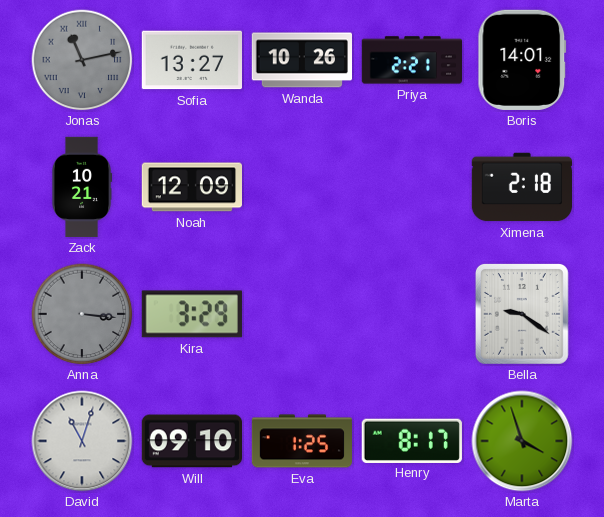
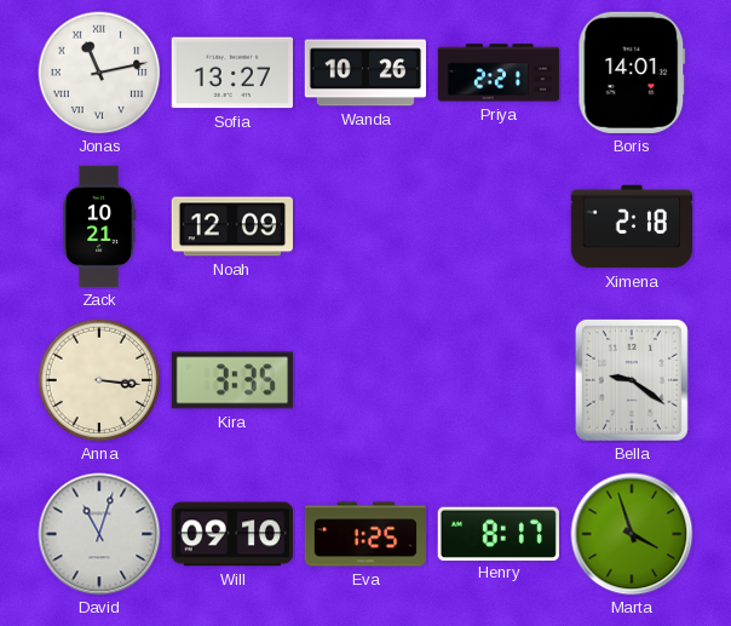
Jonas dial: grey -> white
Anna dial: grey -> cream
Kira: 3:29 -> 3:35
